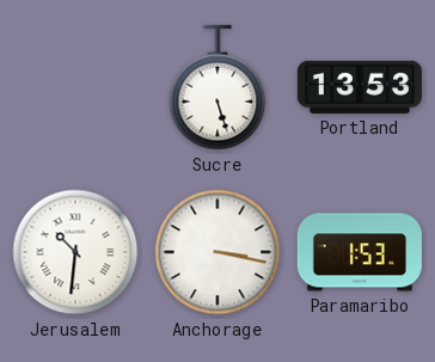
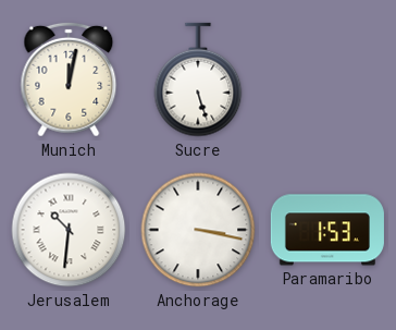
Munich: none -> 12:02
Portland: 13:53 -> none
